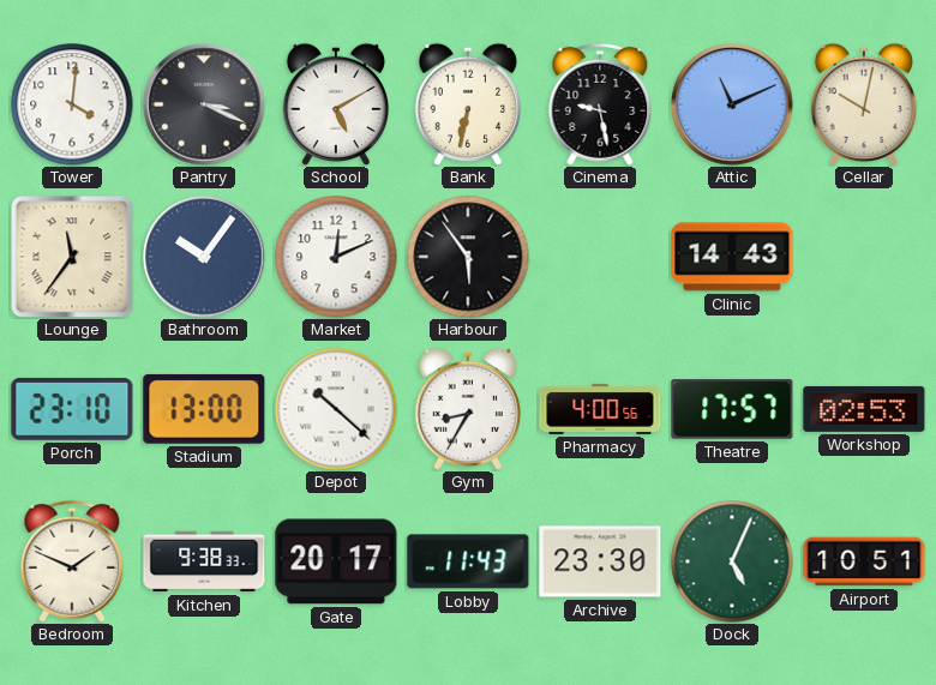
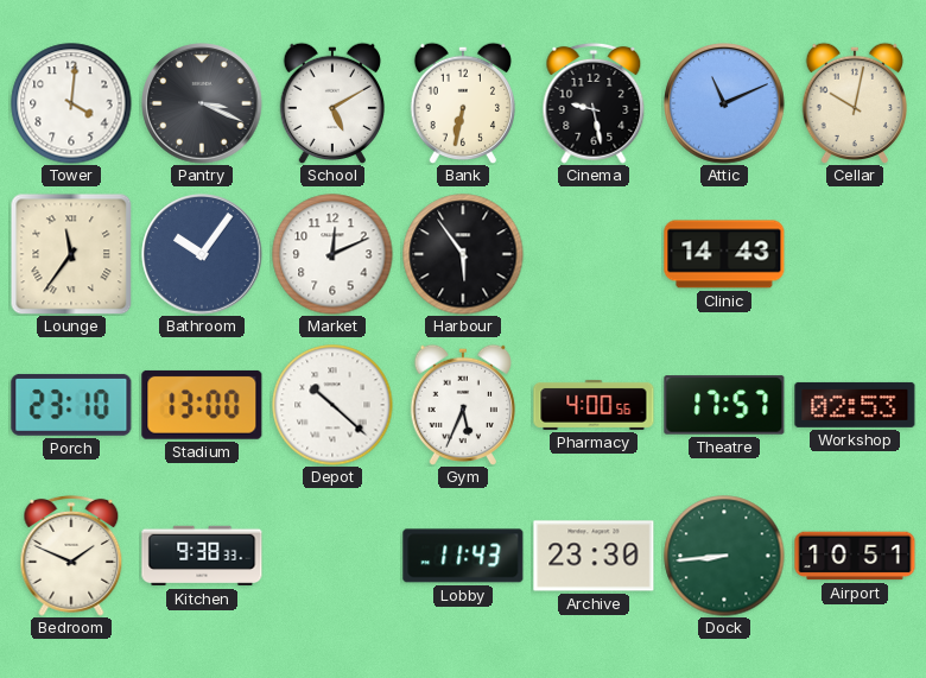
Gym: 8:35 -> 5:34
Gate: 20:17 -> none
Dock: 5:04 -> 8:44
